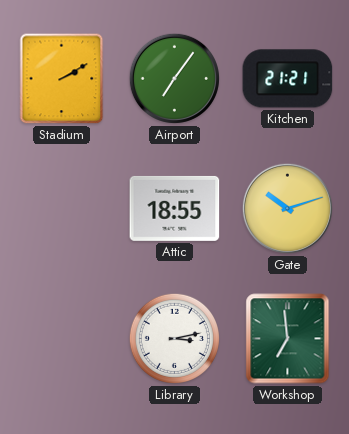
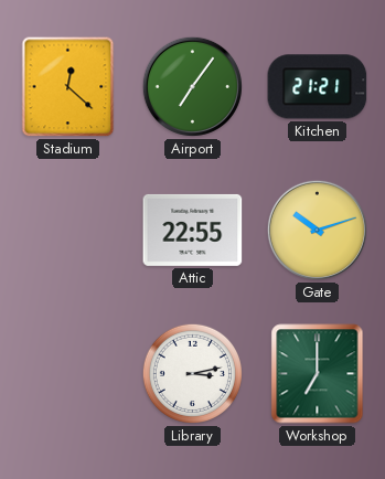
Stadium: 2:10 -> 12:22
Attic: 18:55 -> 22:55
Workshop: 6:59 -> 7:00
